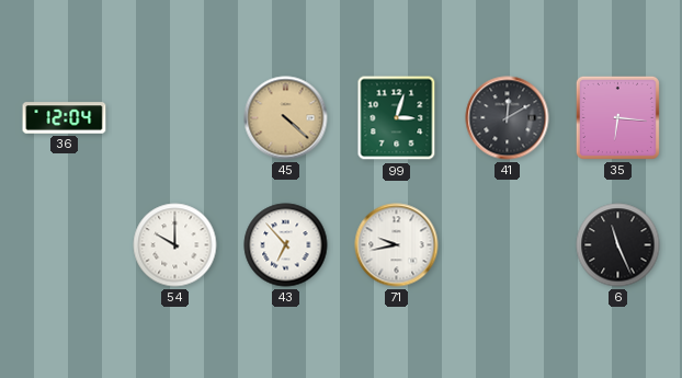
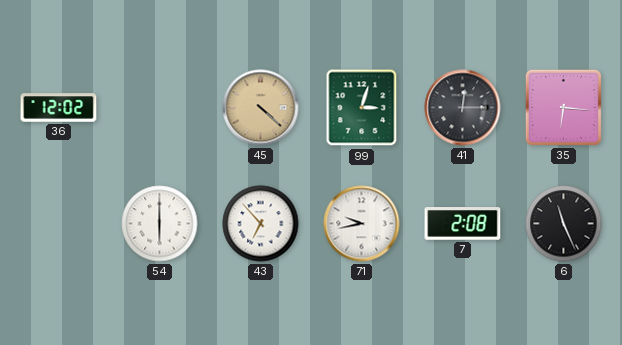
36: 12:04 -> 12:02
41: 12:10 -> 12:15
54: 10:00 -> 6:00
7: none -> 2:08
